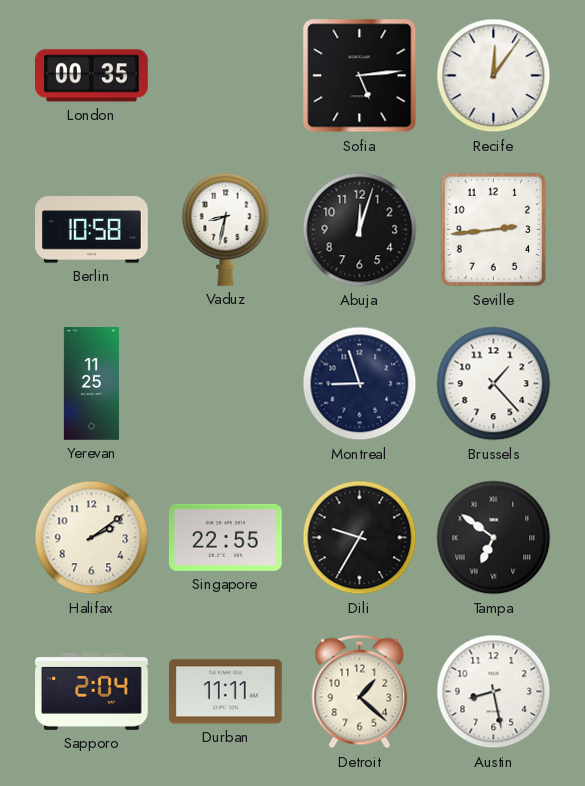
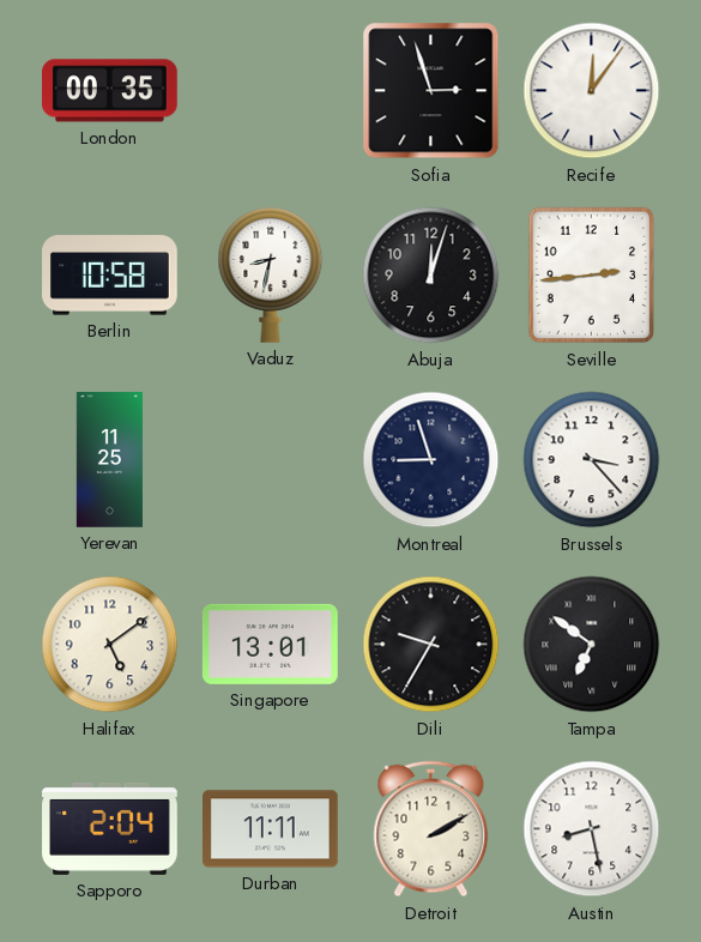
Sofia: 5:14 -> 2:57
Brussels: 1:23 -> 3:23
Halifax: 2:09 -> 5:09
Singapore: 22:55 -> 13:01
Detroit: 1:22 -> 2:10
